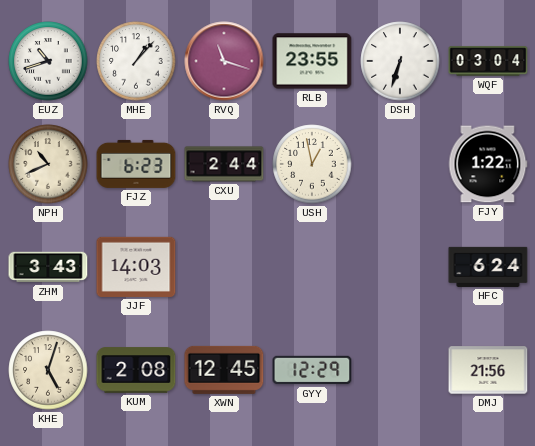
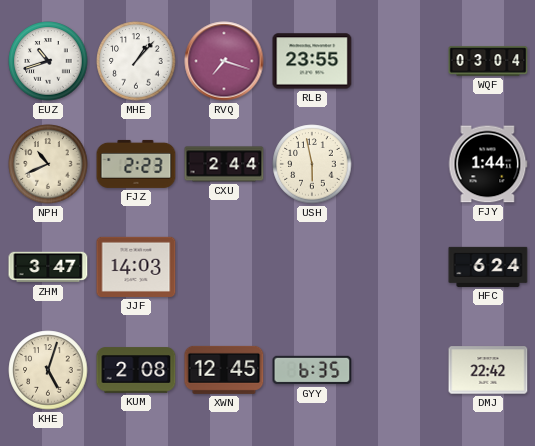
RVQ: 11:18 -> 7:18
DSH: 6:33 -> none
FJZ: 6:23 -> 2:23
USH: 12:58 -> 5:58
FJY: 1:22 -> 1:44
ZHM: 3:43 -> 3:47
GYY: 12:29 -> 6:35
DMJ: 21:56 -> 22:42
